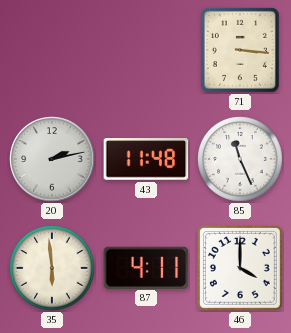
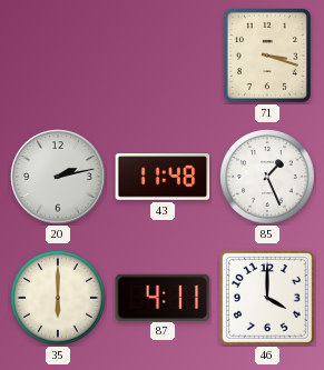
71: 3:16 -> 3:18
85: 11:26 -> 1:26
35: 5:59 -> 6:00
